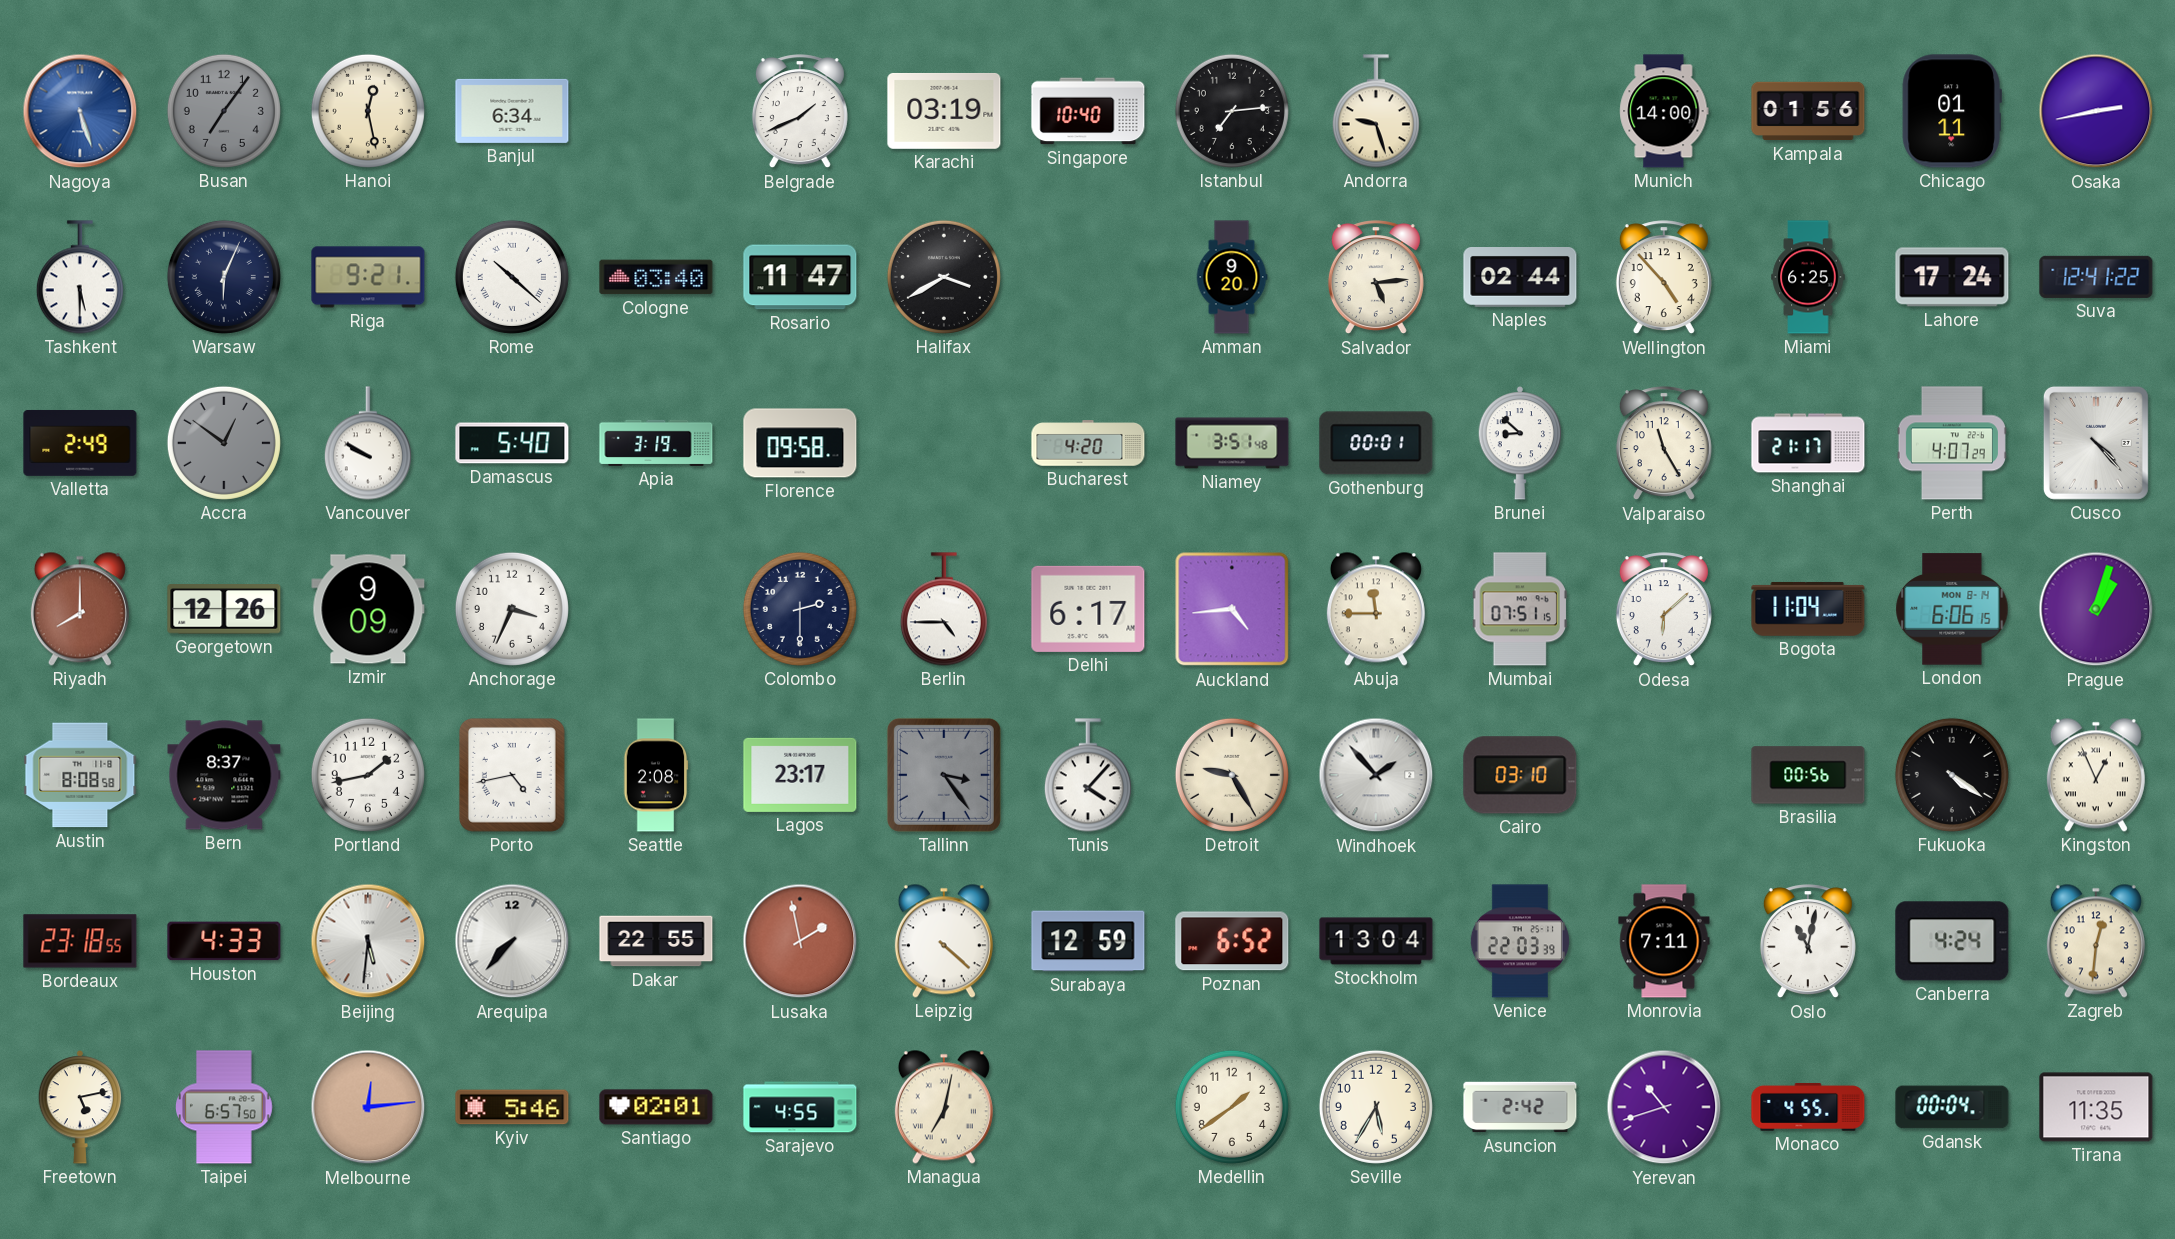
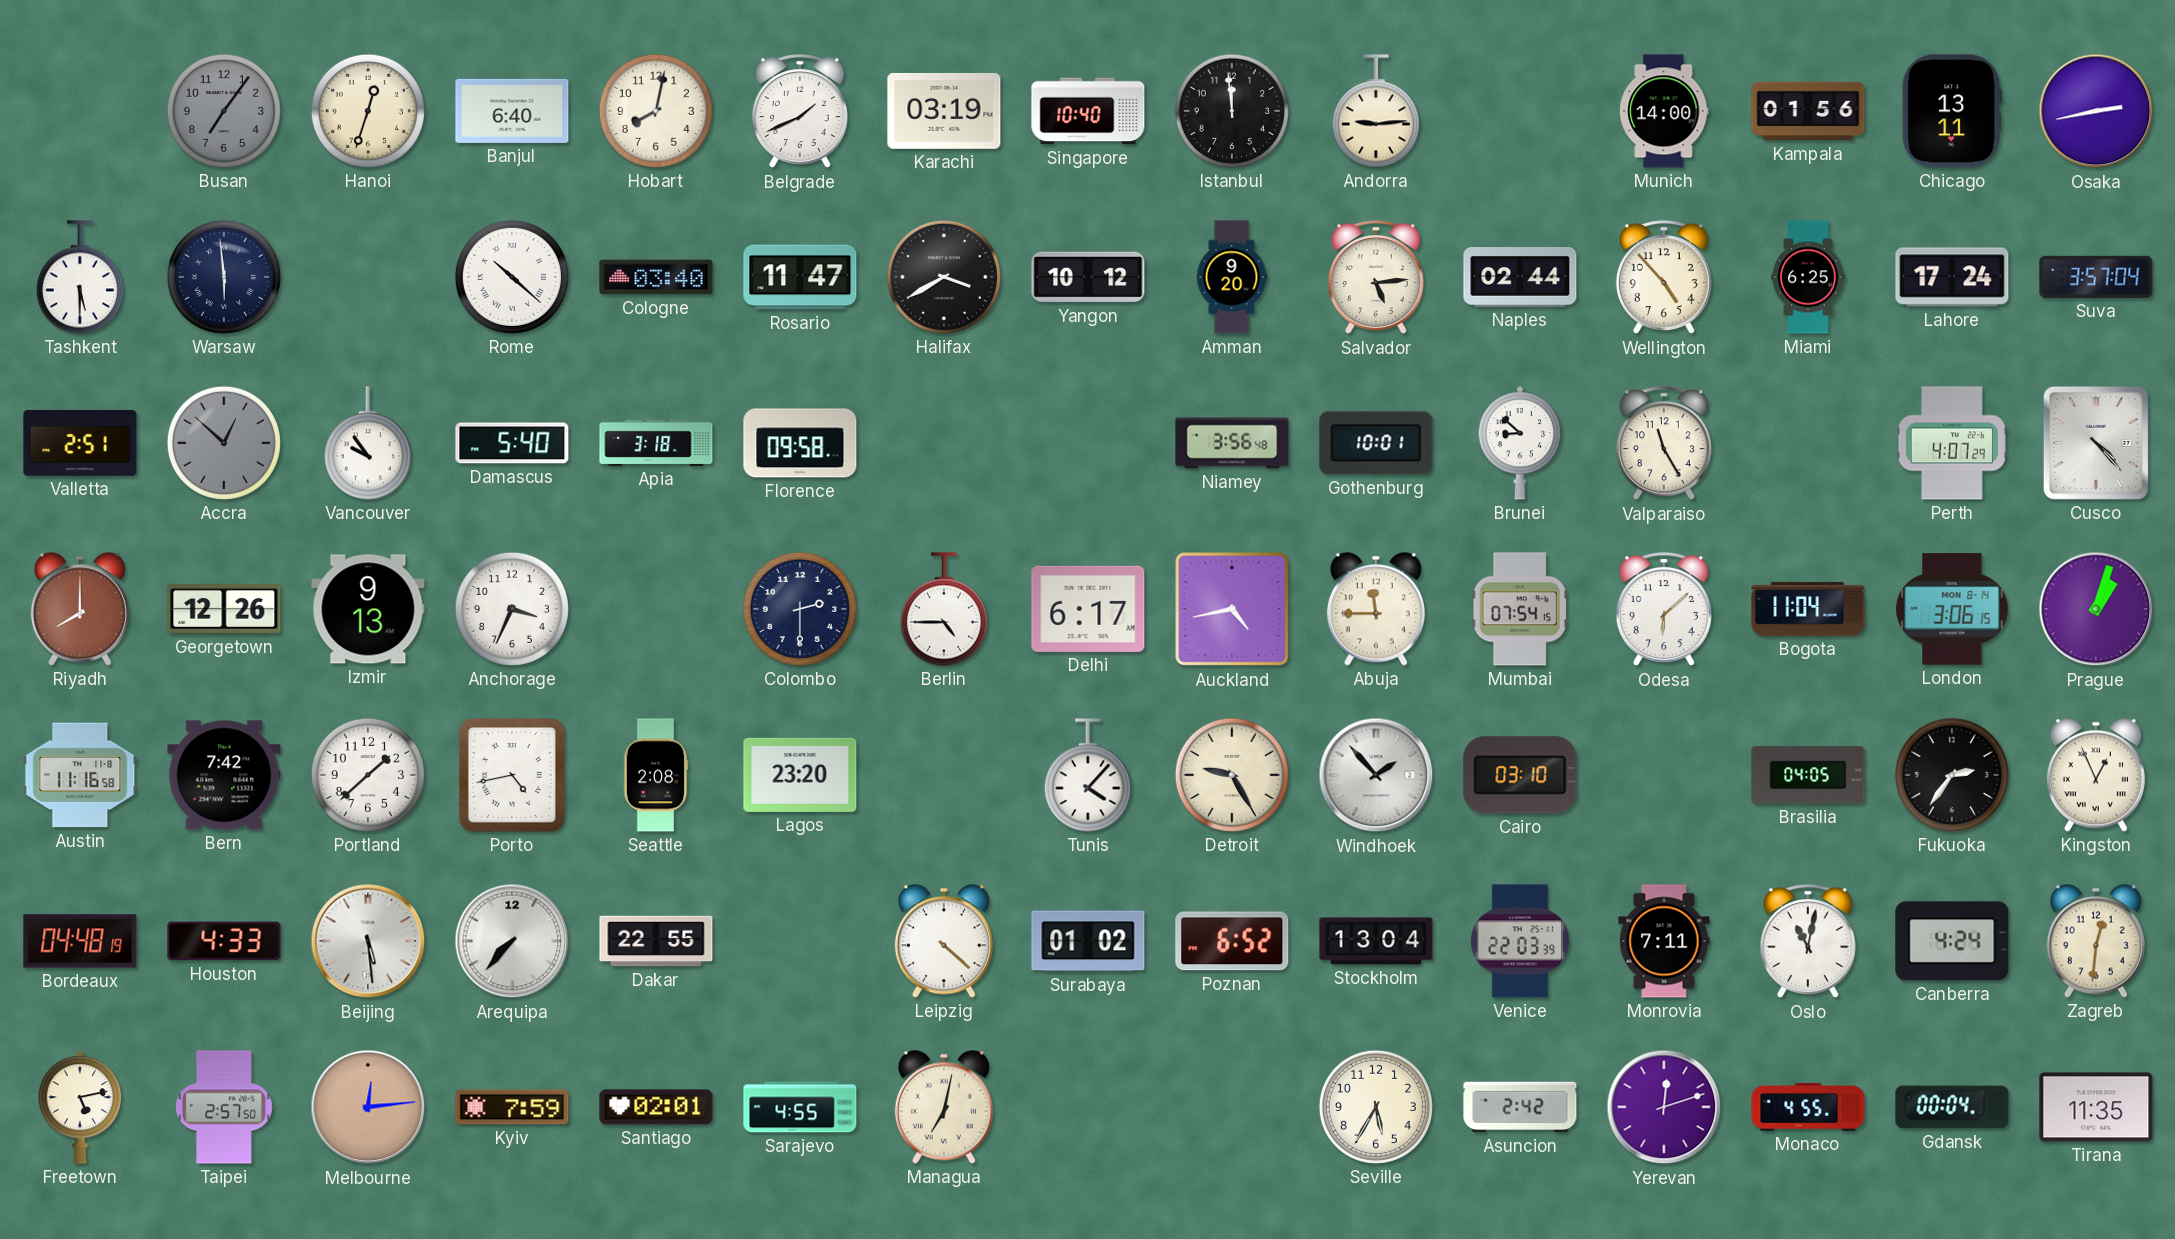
Nagoya: 5:27 -> none
Hanoi: 12:28 -> 12:33
Banjul: 6:34 -> 6:40
Hobart: none -> 8:02
Istanbul: 7:14 -> 11:59
Andorra: 9:27 -> 9:14
Chicago: 01:11 -> 13:11
Warsaw: 6:04 -> 5:59
Riga: 9:21 -> none
Yangon: none -> 10:12
Suva: 12:41 -> 3:57
Valletta: 2:49 -> 2:51
Accra: 12:51 -> 12:52
Vancouver: 9:50 -> 9:54
Apia: 3:19 -> 3:18
Bucharest: 4:20 -> none
Niamey: 3:51 -> 3:56
Gothenburg: 00:01 -> 10:01
Shanghai: 21:17 -> none
Izmir: 9:09 -> 9:13
Auckland: 4:44 -> 4:43
Mumbai: 07:51 -> 07:54
London: 6:06 -> 3:06
Austin: 8:08 -> 11:16
Bern: 8:37 -> 7:42
Portland: 1:43 -> 1:38
Lagos: 23:17 -> 23:20
Tallinn: 3:24 -> none
Brasilia: 00:56 -> 04:05
Fukuoka: 4:21 -> 2:36
Bordeaux: 23:18 -> 04:48
Beijing: 5:31 -> 5:29
Lusaka: 1:58 -> none
Surabaya: 12:59 -> 01:02
Taipei: 6:57 -> 2:57
Kyiv: 5:46 -> 7:59
Medellin: 1:39 -> none
Yerevan: 10:42 -> 12:12
